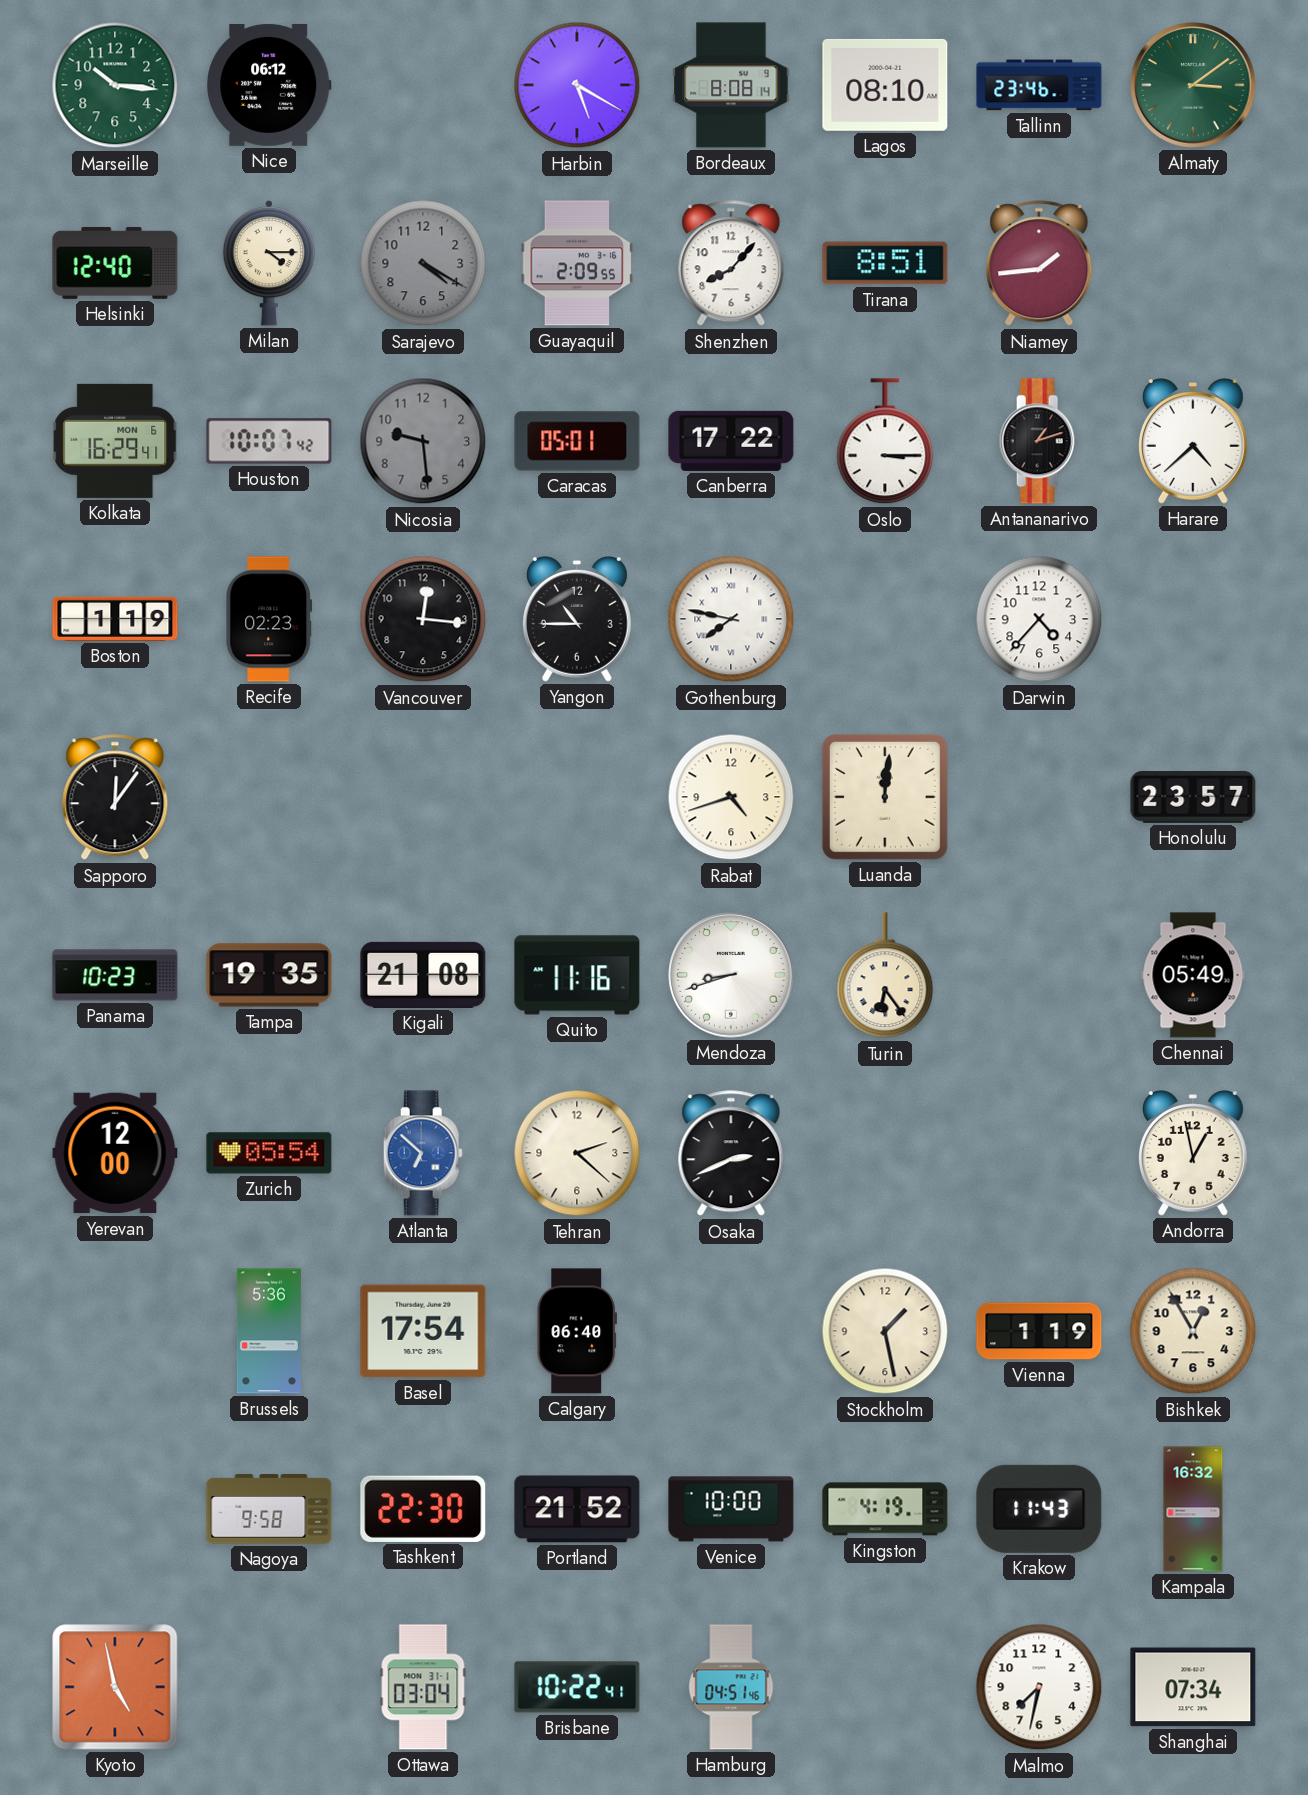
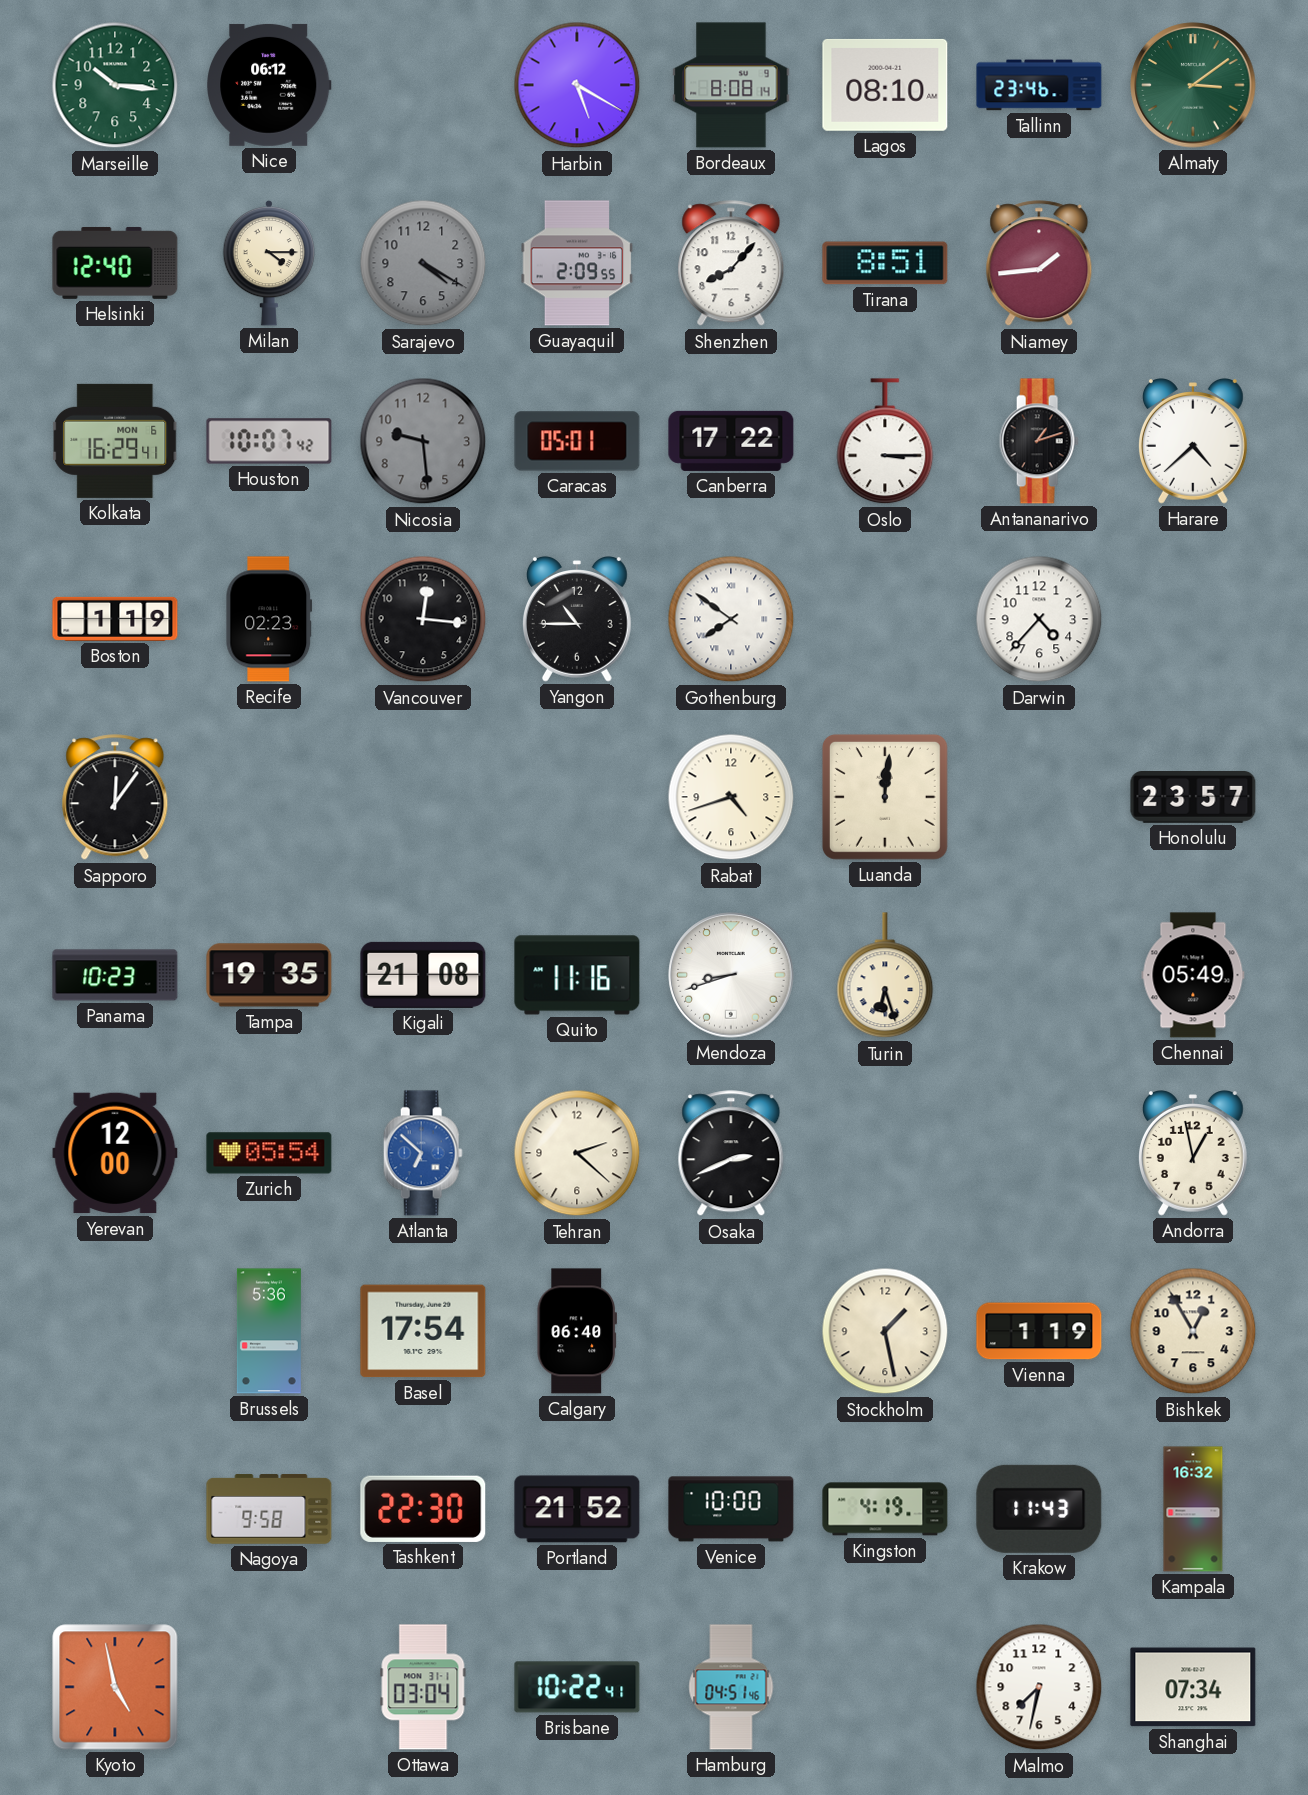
Gothenburg: 7:47 -> 7:51
Turin: 6:24 -> 6:27
